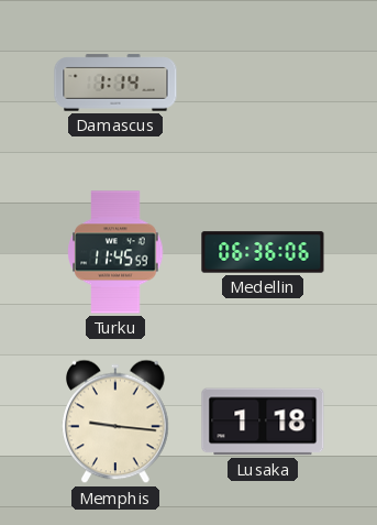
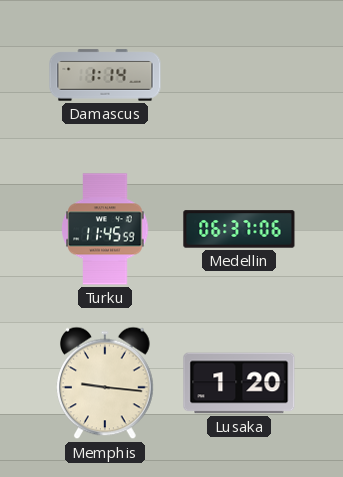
Medellin: 06:36 -> 06:37
Lusaka: 1:18 -> 1:20
